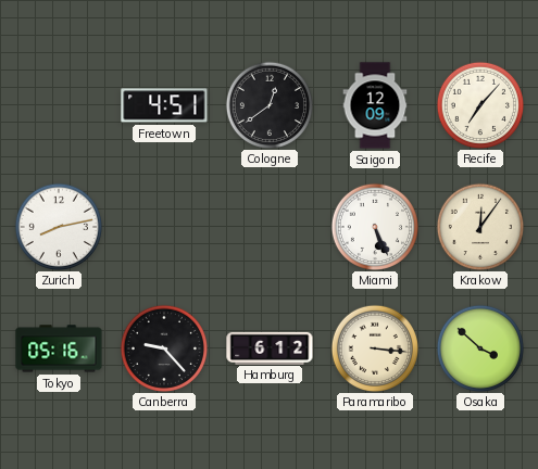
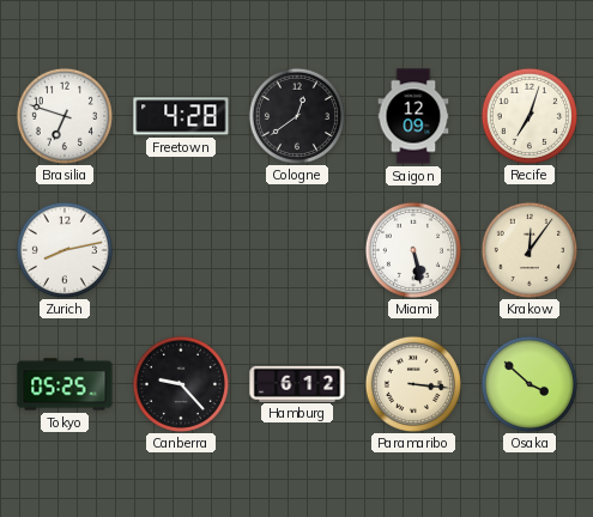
Brasilia: none -> 6:48
Freetown: 4:51 -> 4:28
Recife: 7:07 -> 7:03
Miami: 5:26 -> 5:28
Tokyo: 05:16 -> 05:25
